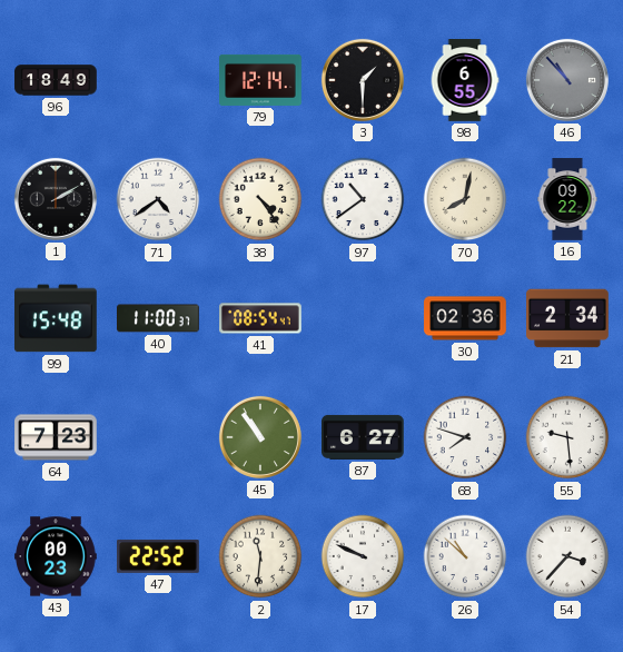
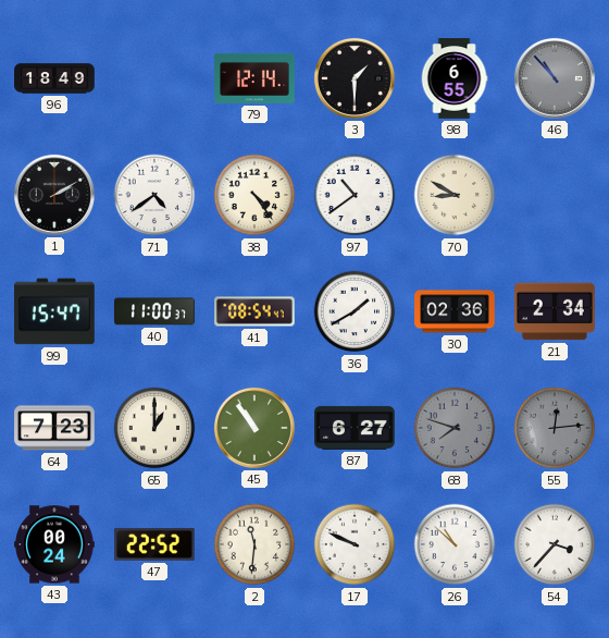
70: 8:02 -> 8:50
16: 09:22 -> none
99: 15:48 -> 15:47
36: none -> 1:40
65: none -> 1:00
68 dial: white -> grey
55: 9:29 -> 12:14
55 dial: white -> grey
43: 00:23 -> 00:24
